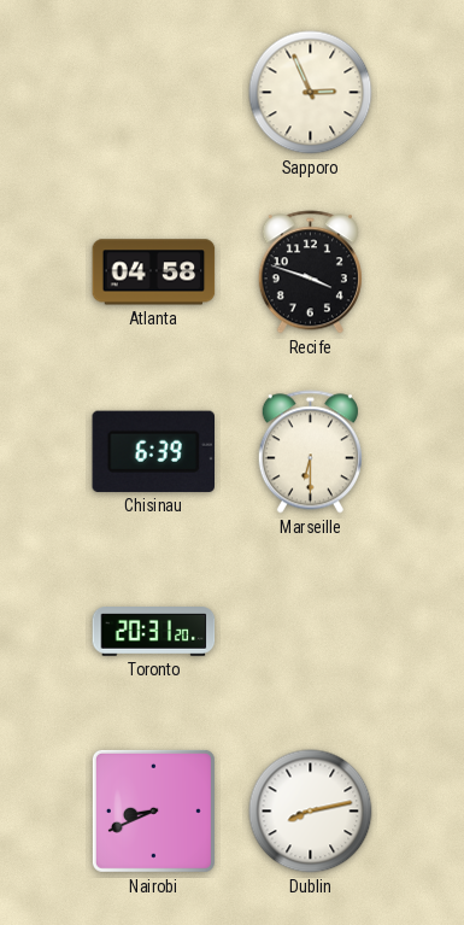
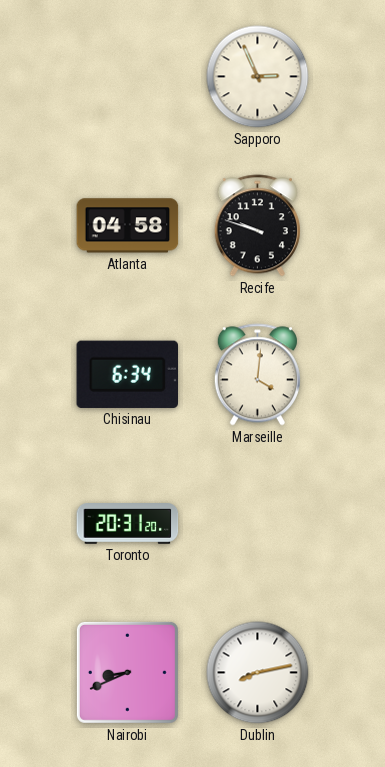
Recife: 3:48 -> 9:48
Chisinau: 6:39 -> 6:34
Marseille: 6:30 -> 4:01
